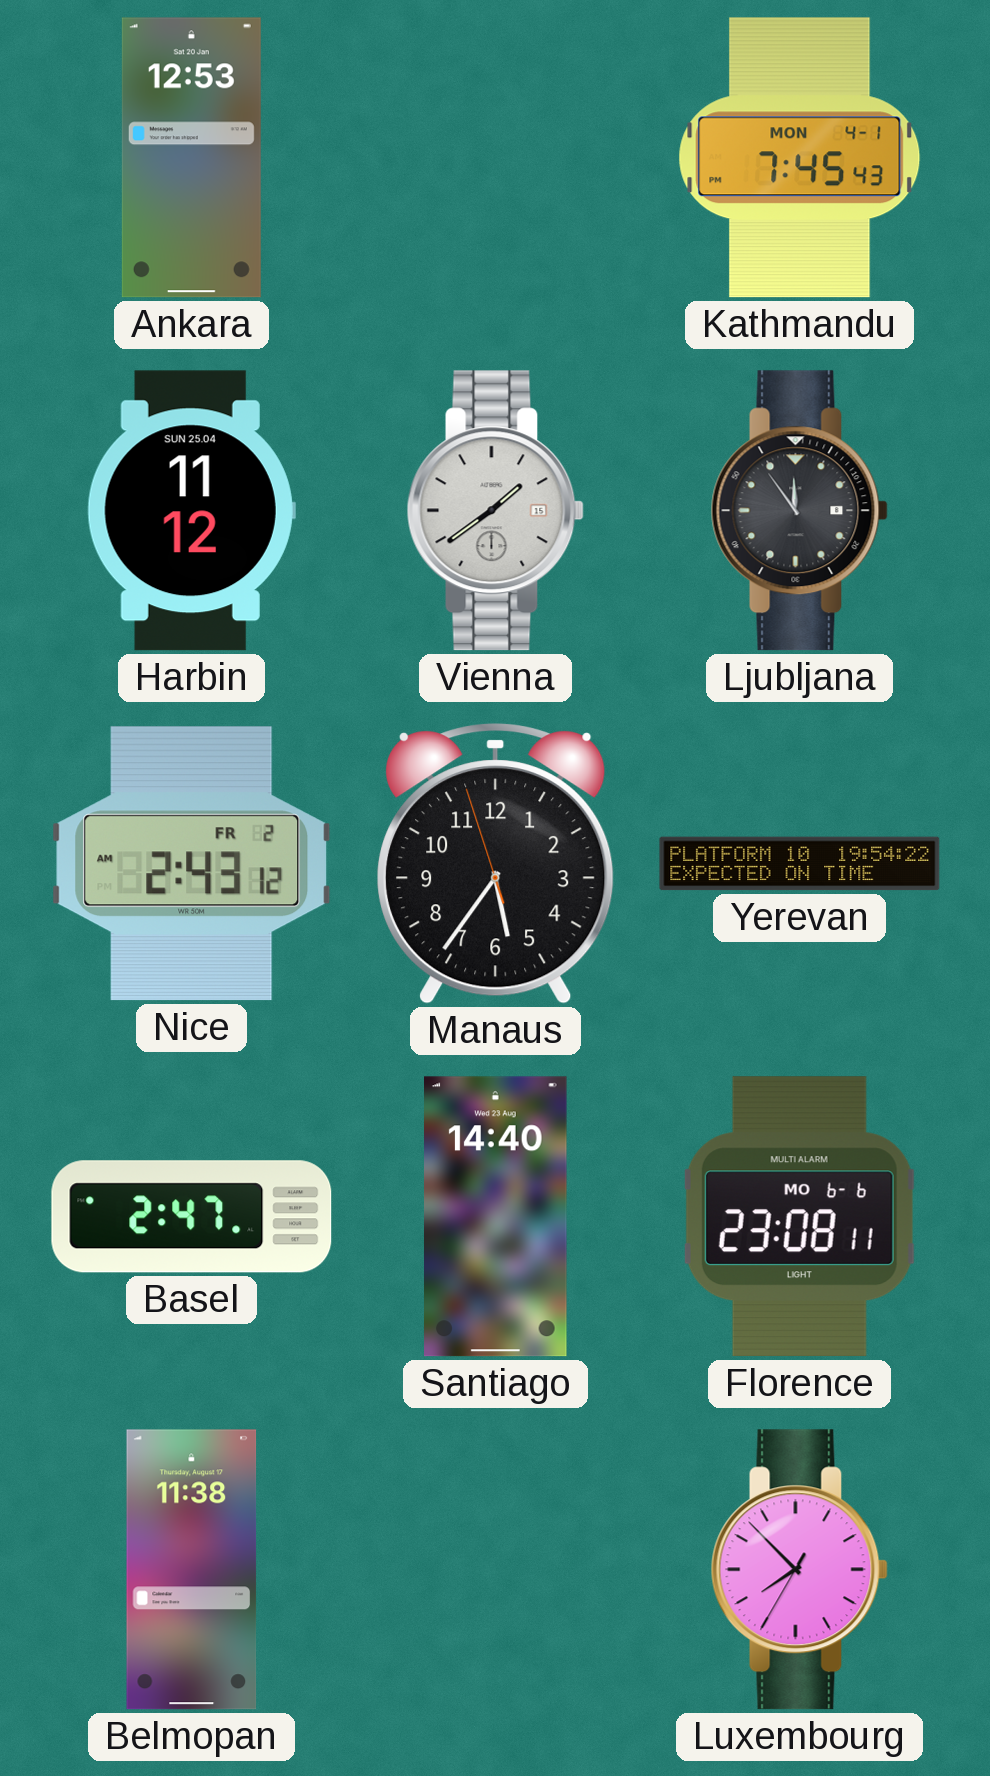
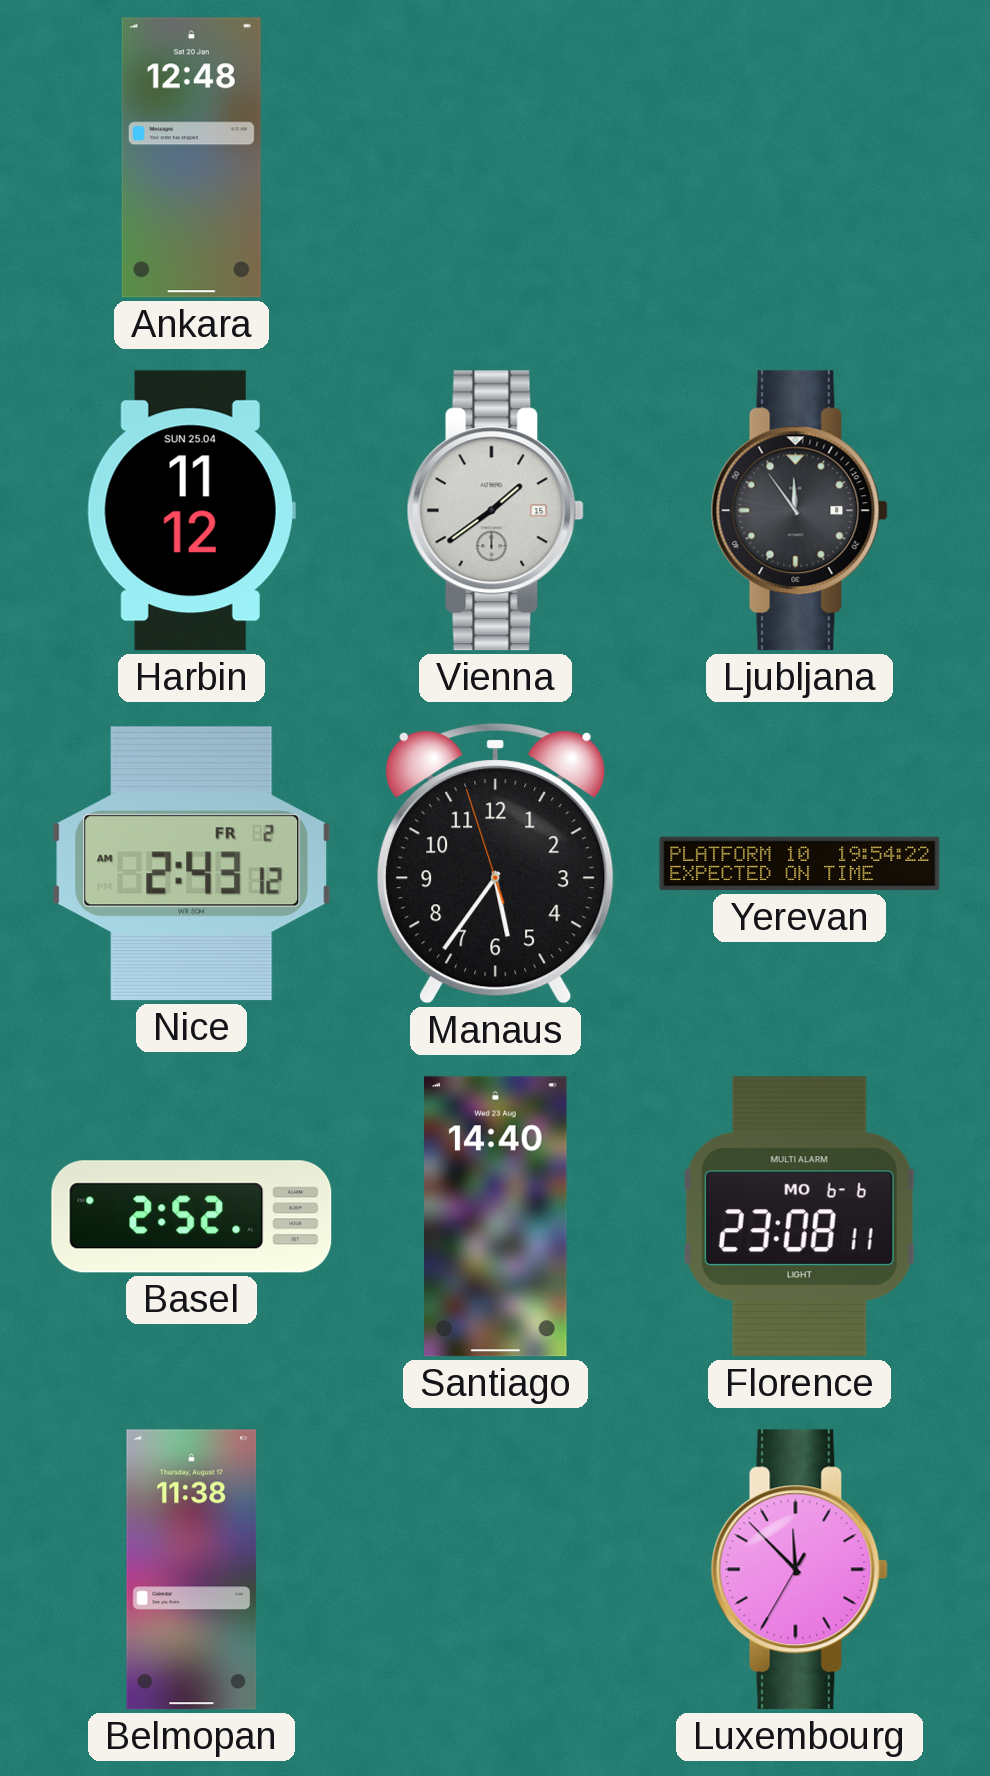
Ankara: 12:53 -> 12:48
Kathmandu: 7:45 -> none
Basel: 2:47 -> 2:52
Luxembourg: 7:52 -> 11:52
